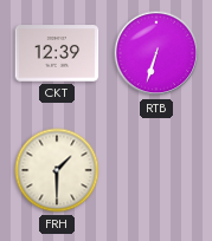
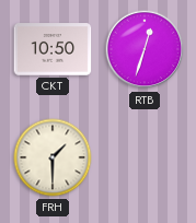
CKT: 12:39 -> 10:50
RTB: 6:33 -> 12:33
